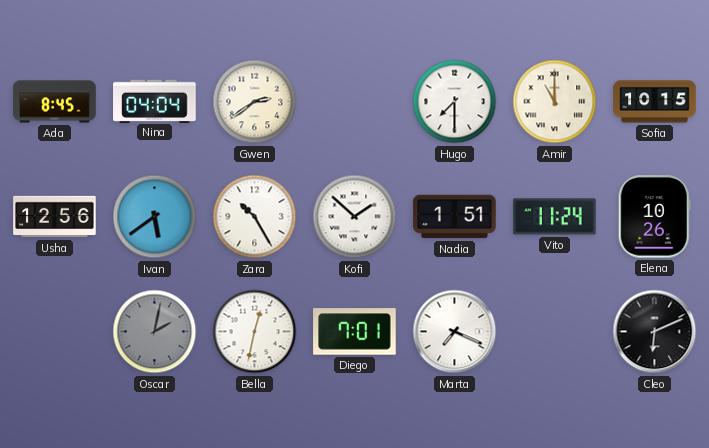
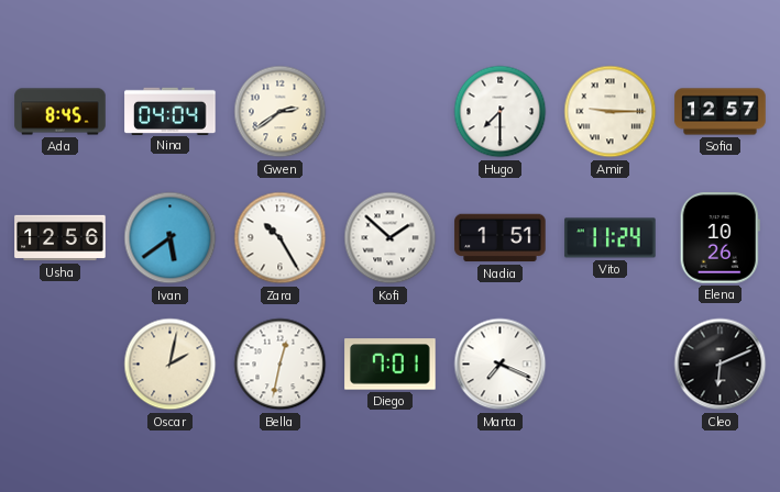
Amir: 11:00 -> 9:15
Sofia: 10:15 -> 12:57
Oscar dial: grey -> cream
